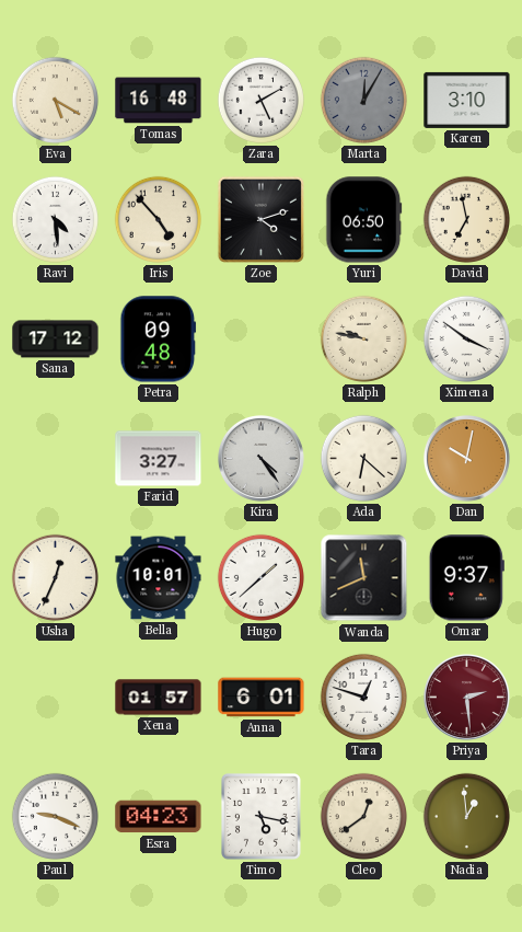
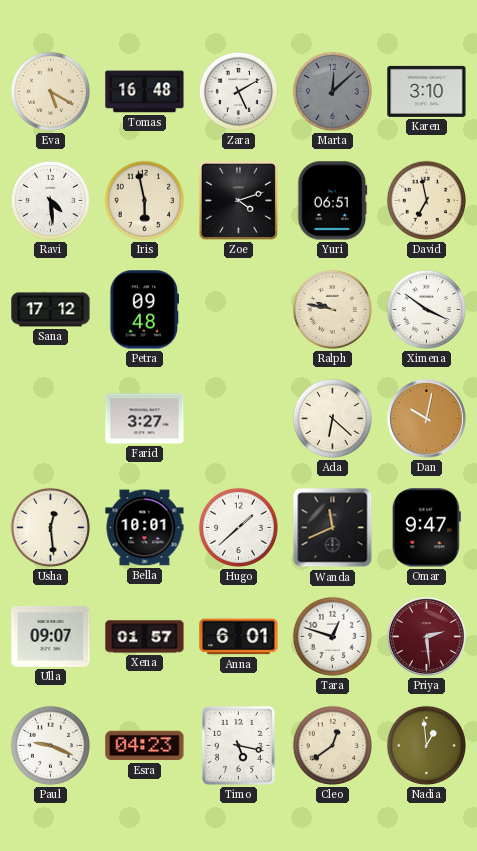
Marta: 12:05 -> 12:08
Iris: 4:53 -> 5:58
Yuri: 06:50 -> 06:51
Kira: 4:24 -> none
Usha: 12:34 -> 12:29
Omar: 9:37 -> 9:47
Ulla: none -> 09:07
